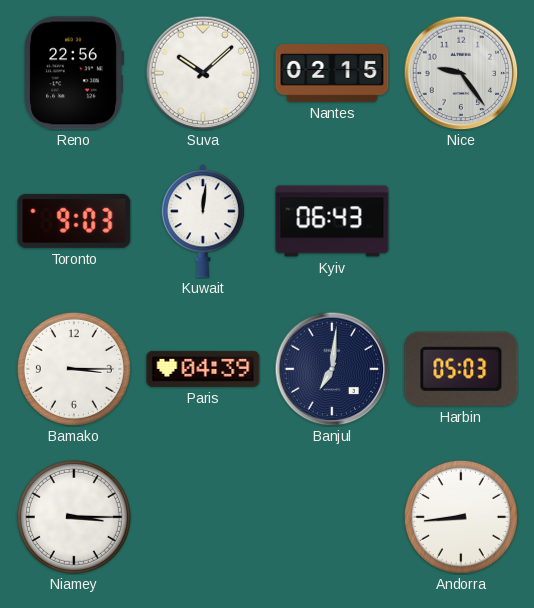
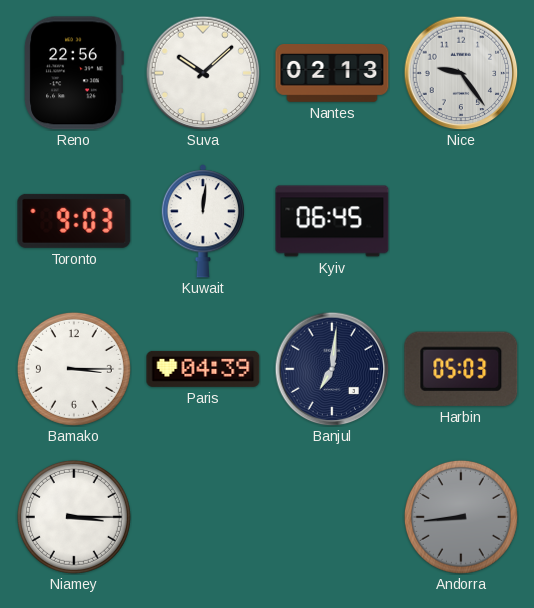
Nantes: 02:15 -> 02:13
Kyiv: 06:43 -> 06:45
Andorra dial: white -> grey
